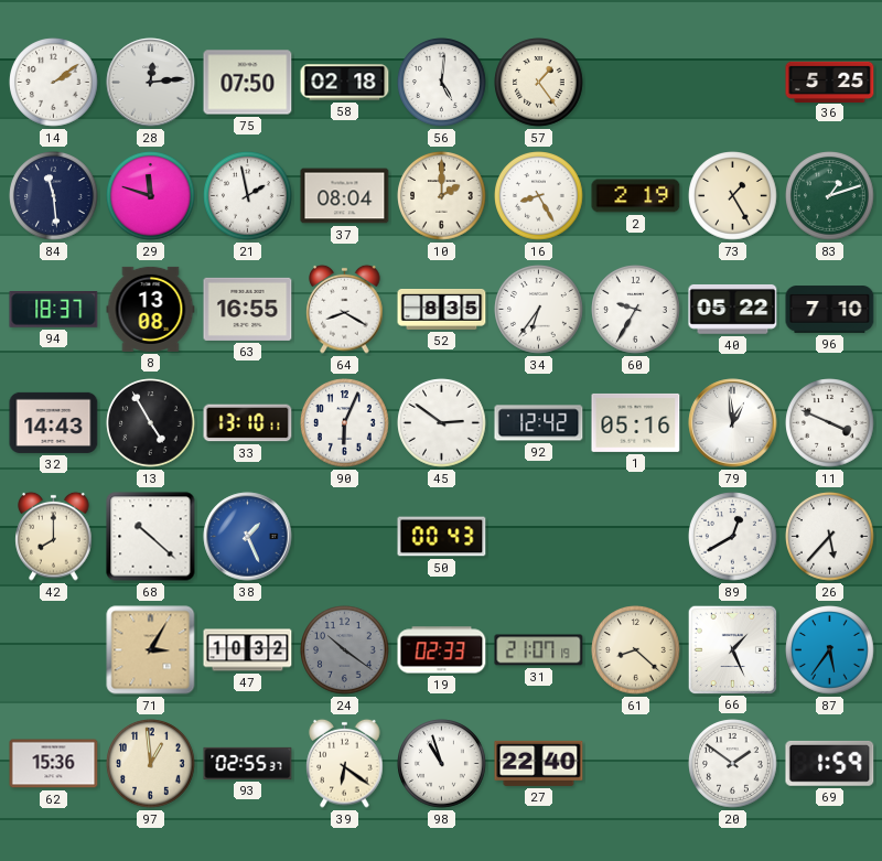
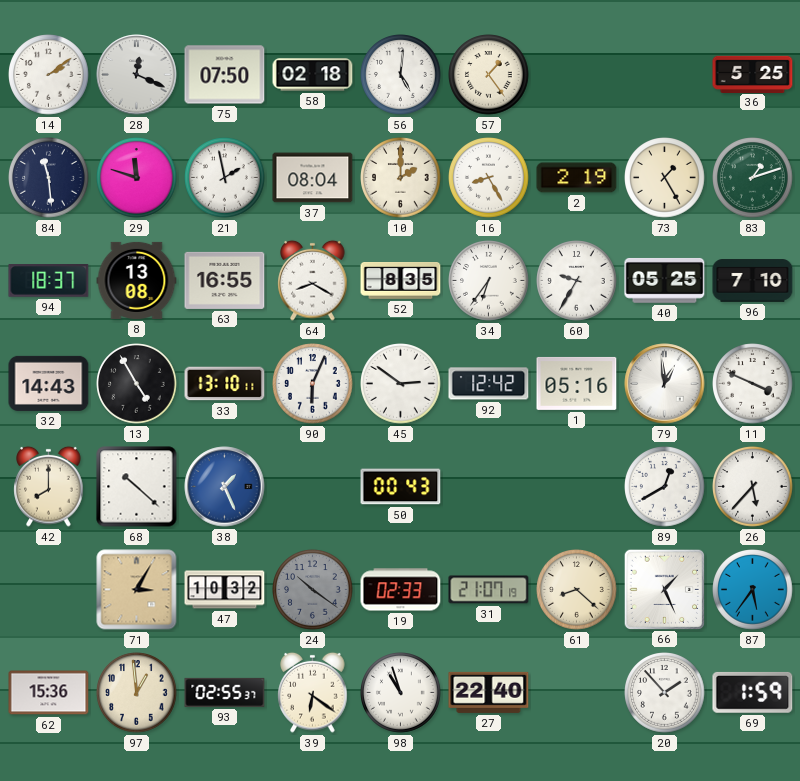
28: 12:14 -> 12:19
40: 05:22 -> 05:25
20: 1:51 -> 1:53
